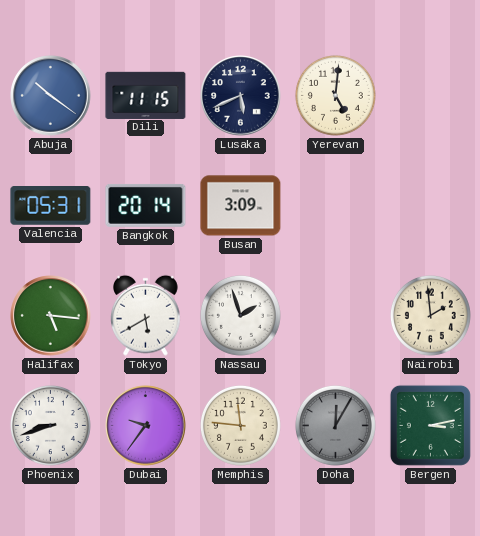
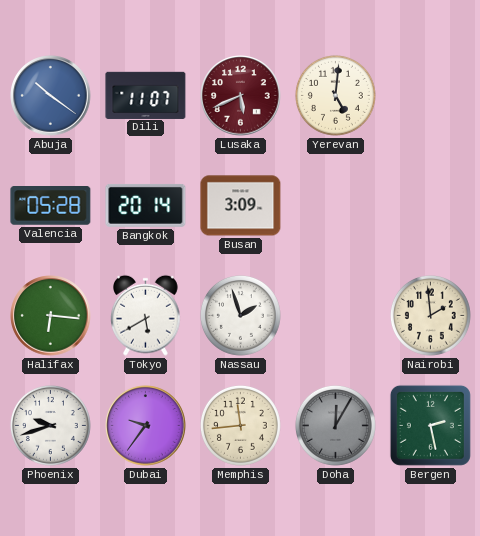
Dili: 11:15 -> 11:07
Lusaka dial: navy -> burgundy
Valencia: 05:31 -> 05:28
Halifax: 5:16 -> 6:16
Phoenix: 8:42 -> 9:42
Memphis: 11:46 -> 11:44
Bergen: 3:13 -> 2:28
